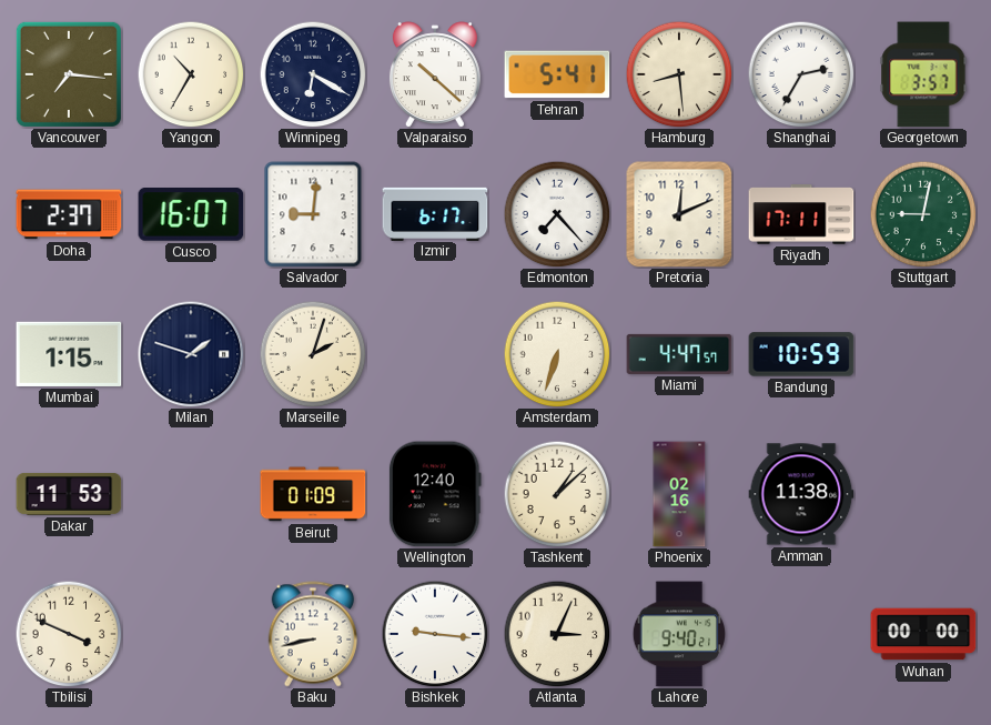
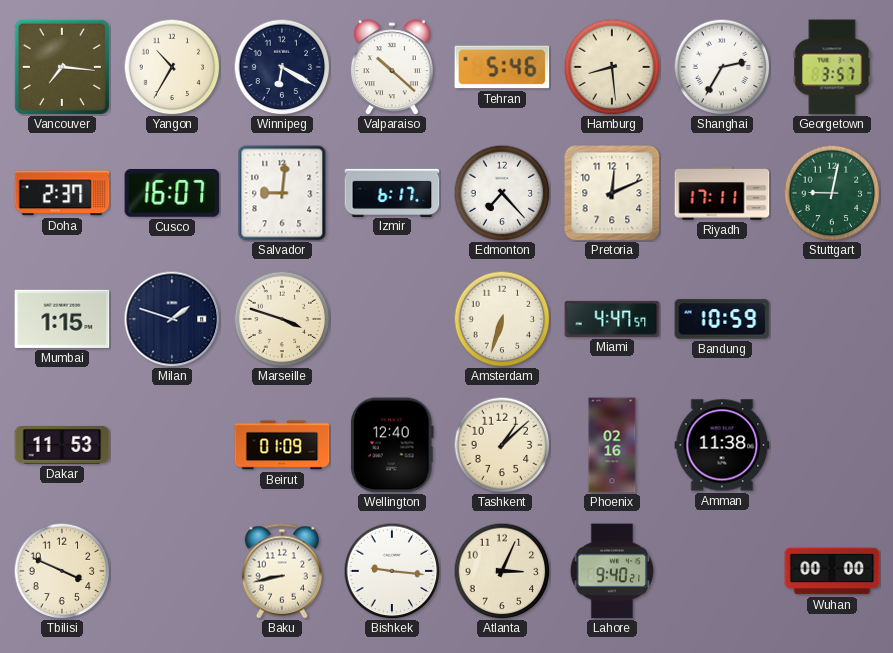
Tehran: 5:41 -> 5:46
Marseille: 2:03 -> 3:48
